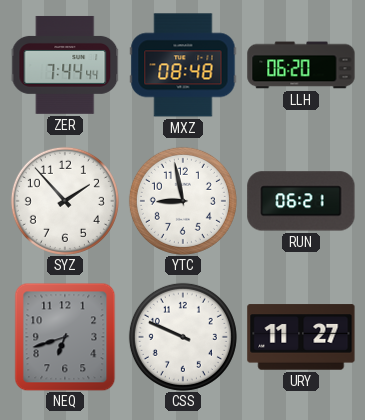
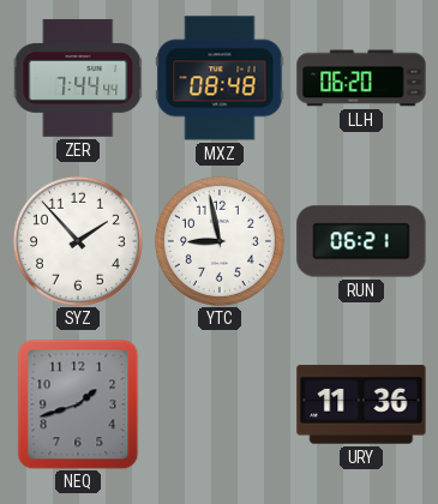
NEQ: 6:42 -> 1:42
CSS: 9:49 -> none
URY: 11:27 -> 11:36
